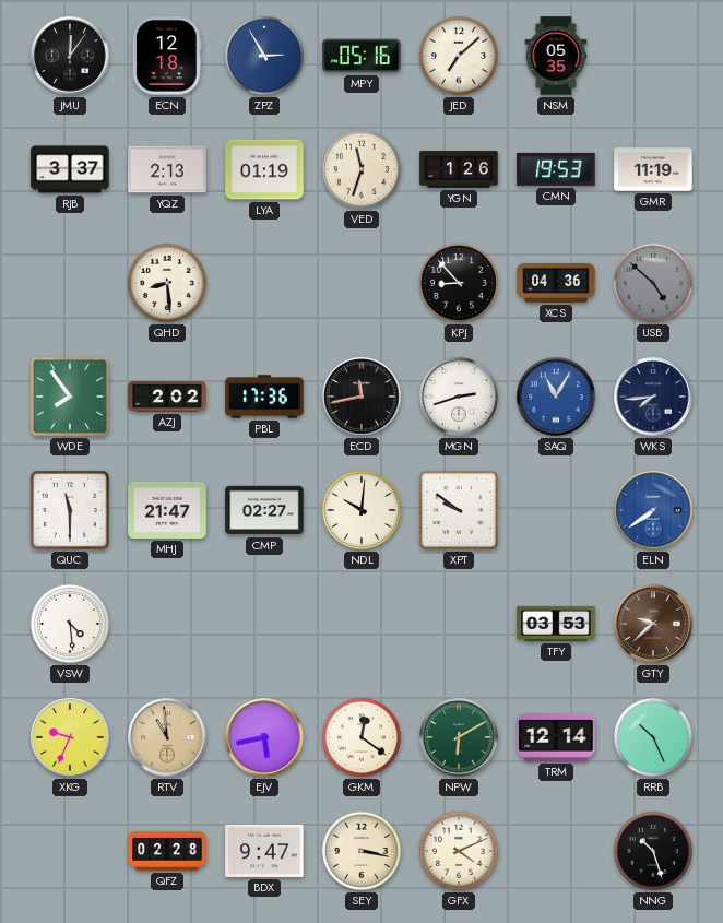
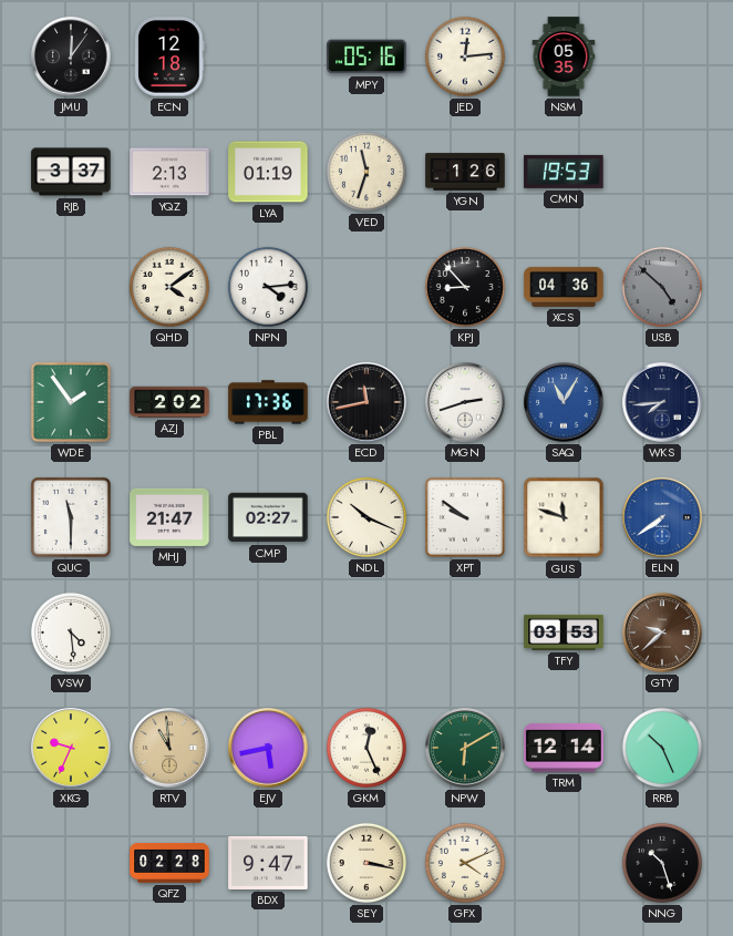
ZPZ: 2:55 -> none
JED: 7:08 -> 12:14
GMR: 11:19 -> none
QHD: 8:29 -> 4:09
NPN: none -> 4:14
WDE: 7:54 -> 1:54
NDL: 10:01 -> 10:19
GUS: none -> 11:48
GKM: 12:21 -> 12:26
